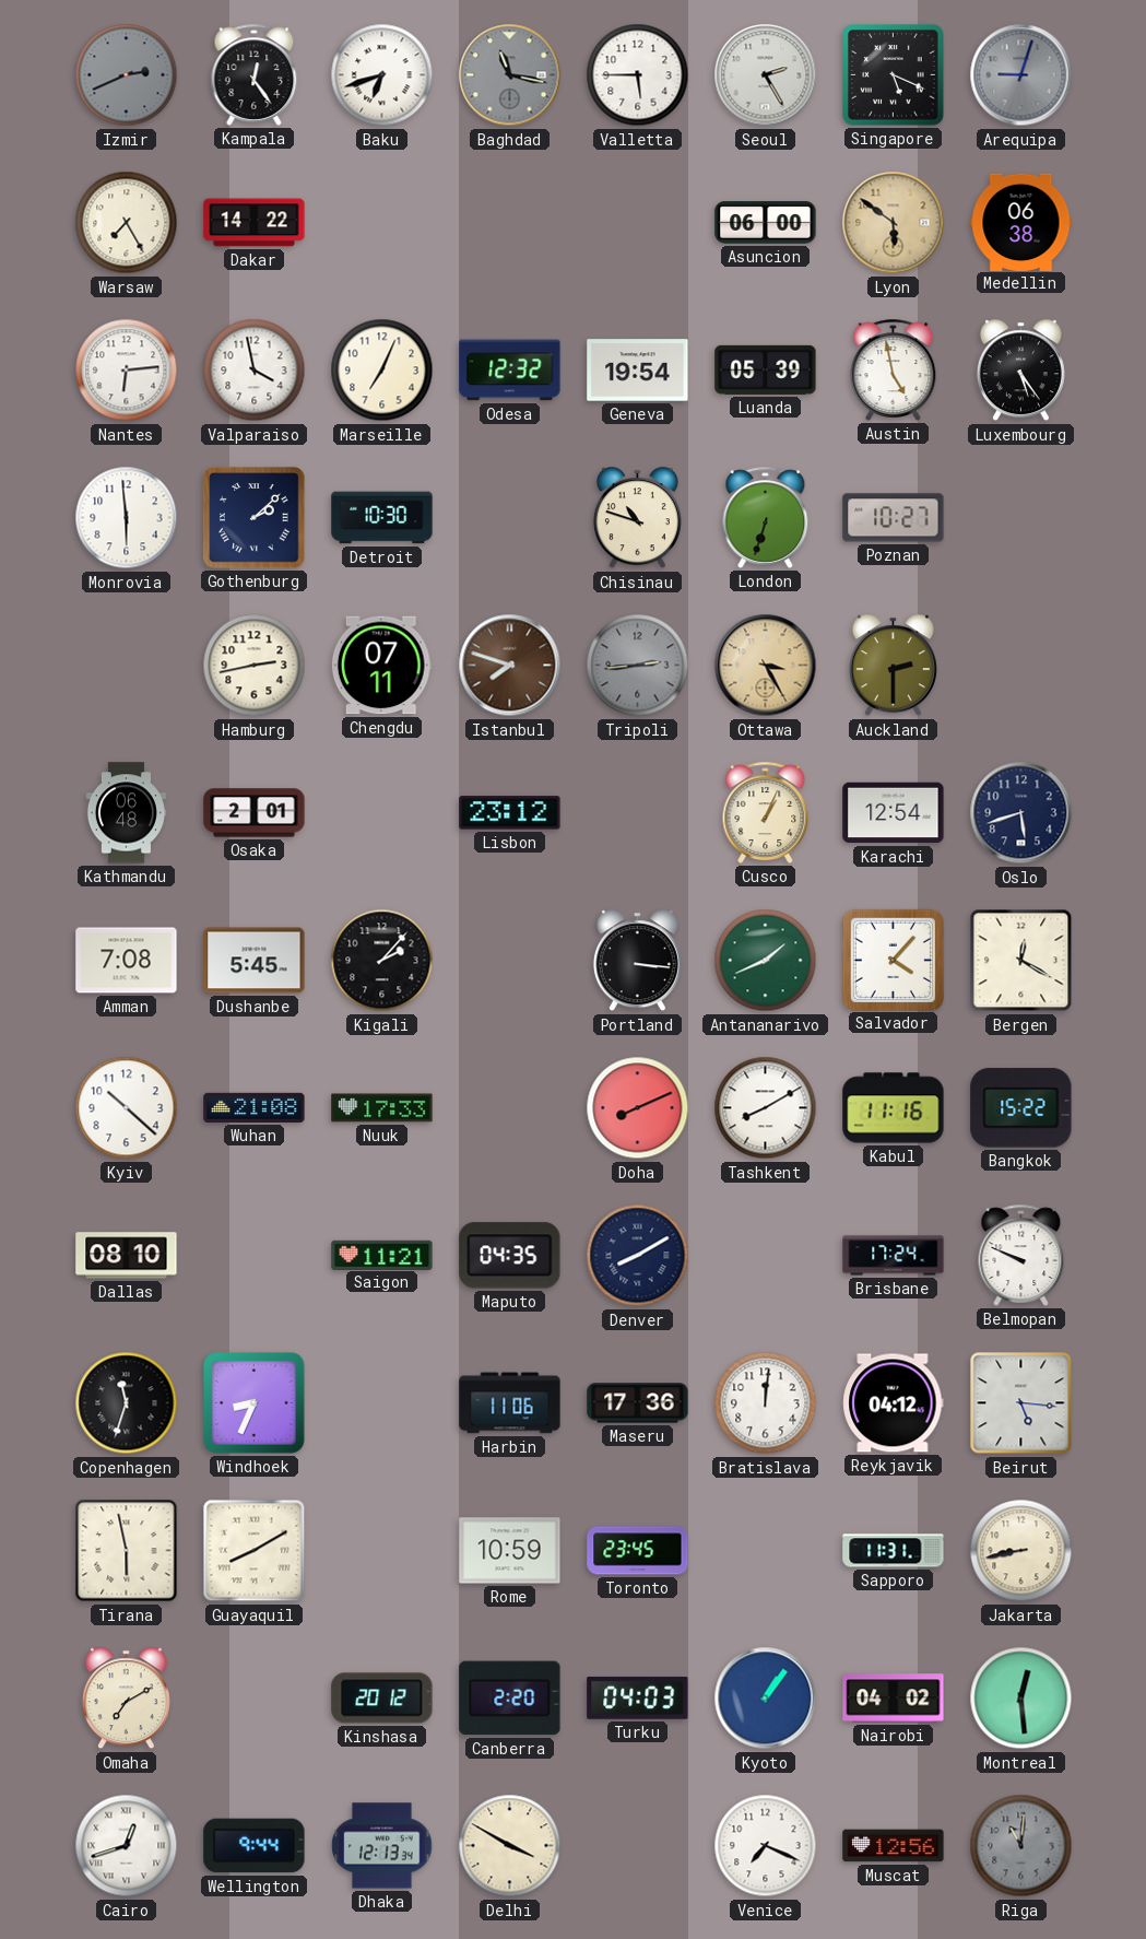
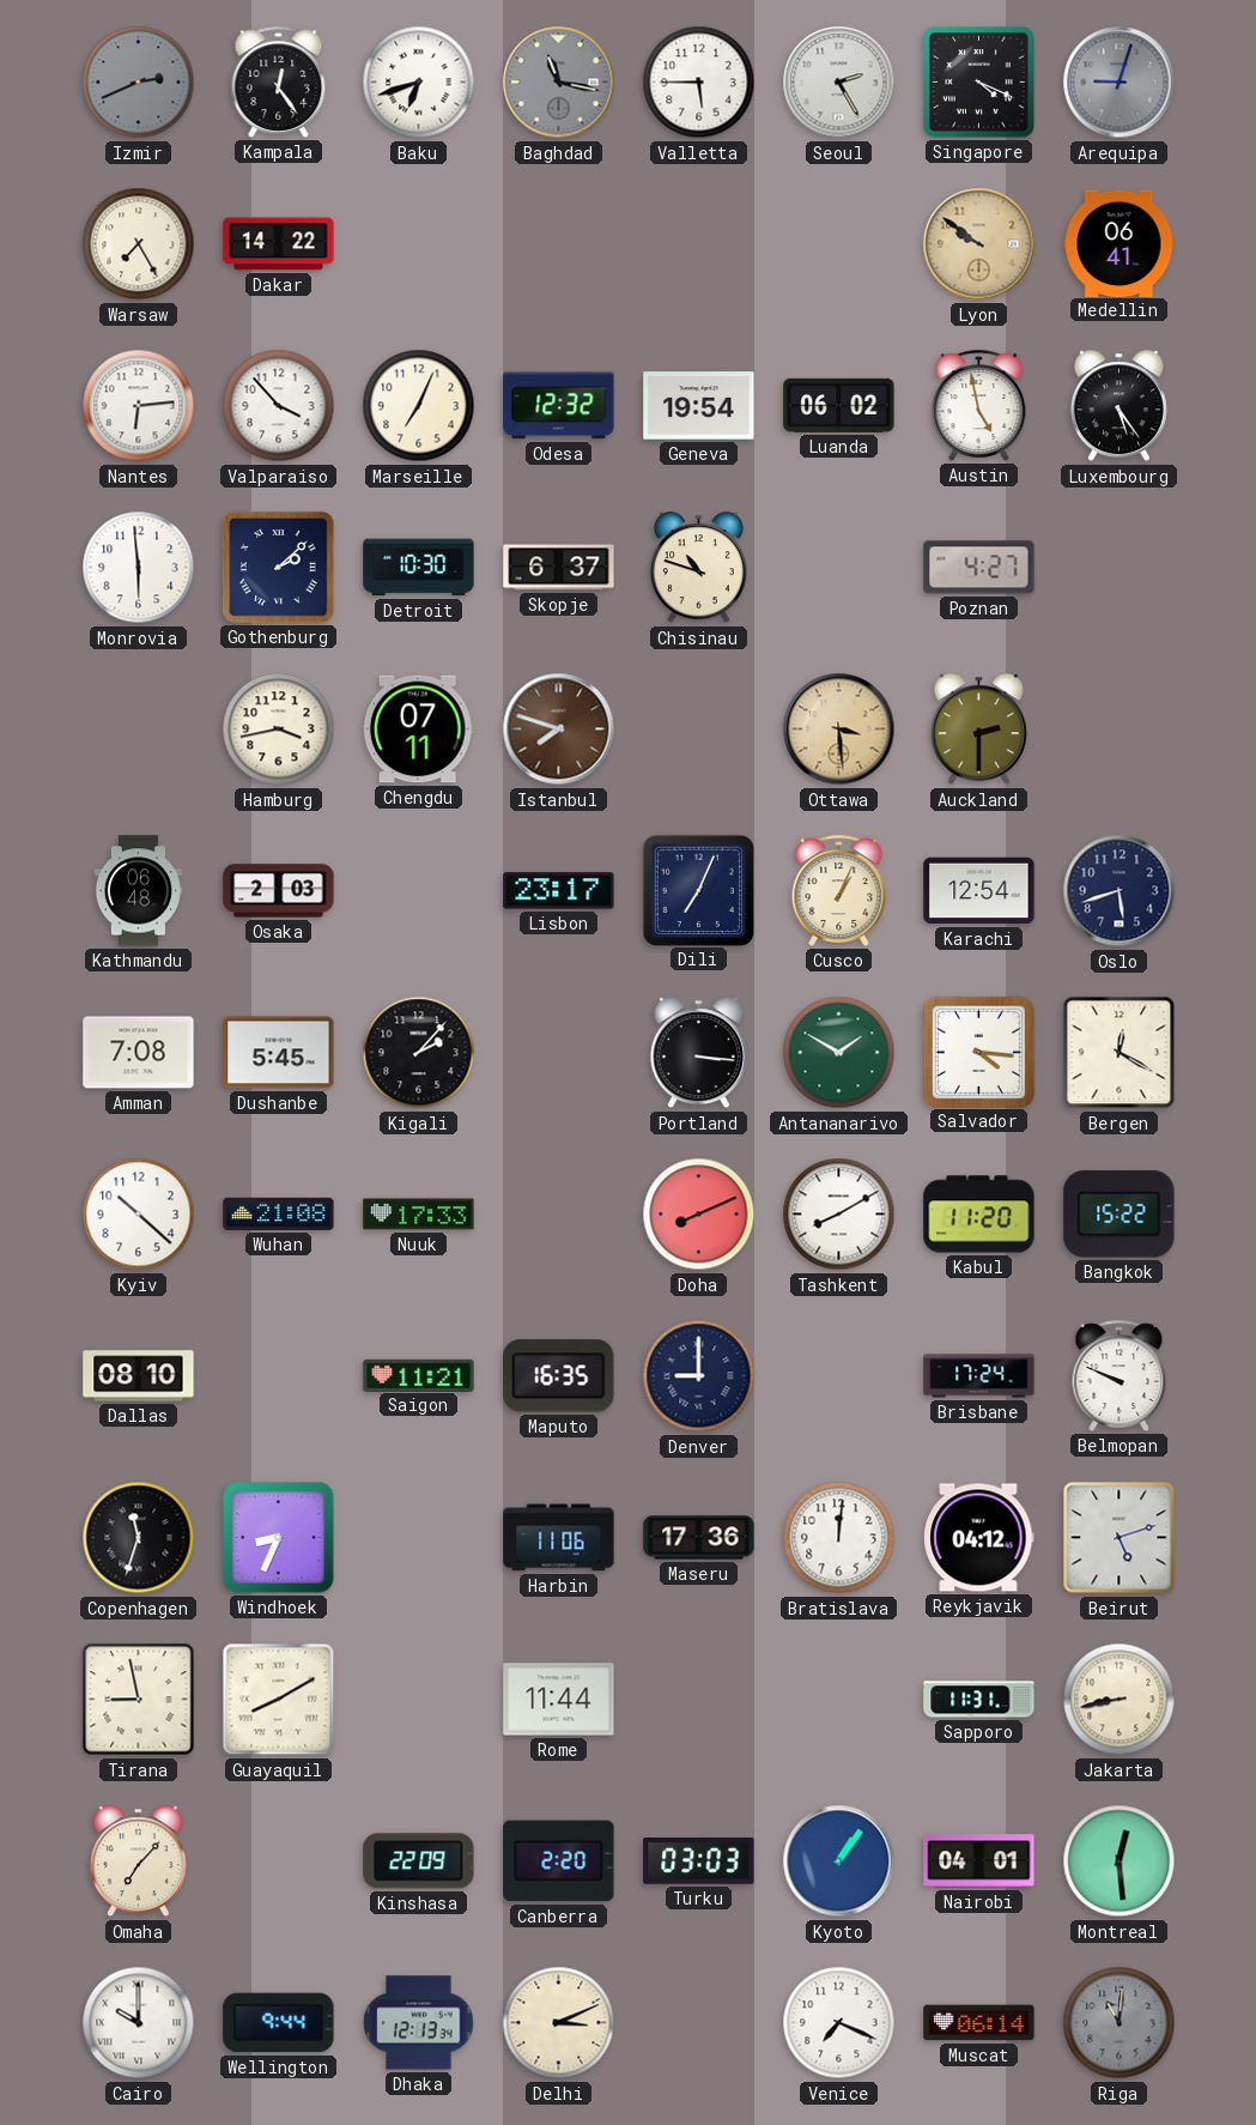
Singapore: 5:19 -> 4:19
Asuncion: 06:00 -> none
Lyon: 5:51 -> 9:51
Medellin: 06:38 -> 06:41
Valparaiso: 3:58 -> 3:53
Luanda: 05:39 -> 06:02
Skopje: none -> 6:37
London: 6:33 -> none
Poznan: 10:27 -> 4:27
Hamburg: 2:43 -> 3:43
Tripoli: 2:44 -> none
Ottawa: 3:25 -> 3:29
Osaka: 2:01 -> 2:03
Lisbon: 23:12 -> 23:17
Dili: none -> 7:04
Antananarivo: 1:41 -> 1:50
Salvador: 4:07 -> 4:16
Kabul: 11:16 -> 11:20
Maputo: 04:35 -> 16:35
Denver: 8:10 -> 9:00
Beirut: 5:16 -> 5:12
Tirana: 5:58 -> 8:58
Rome: 10:59 -> 11:44
Toronto: 23:45 -> none
Omaha: 7:10 -> 7:07
Kinshasa: 20:12 -> 22:09
Turku: 04:03 -> 03:03
Nairobi: 04:02 -> 04:01
Cairo: 12:42 -> 10:00
Delhi: 3:50 -> 3:11
Muscat: 12:56 -> 06:14
